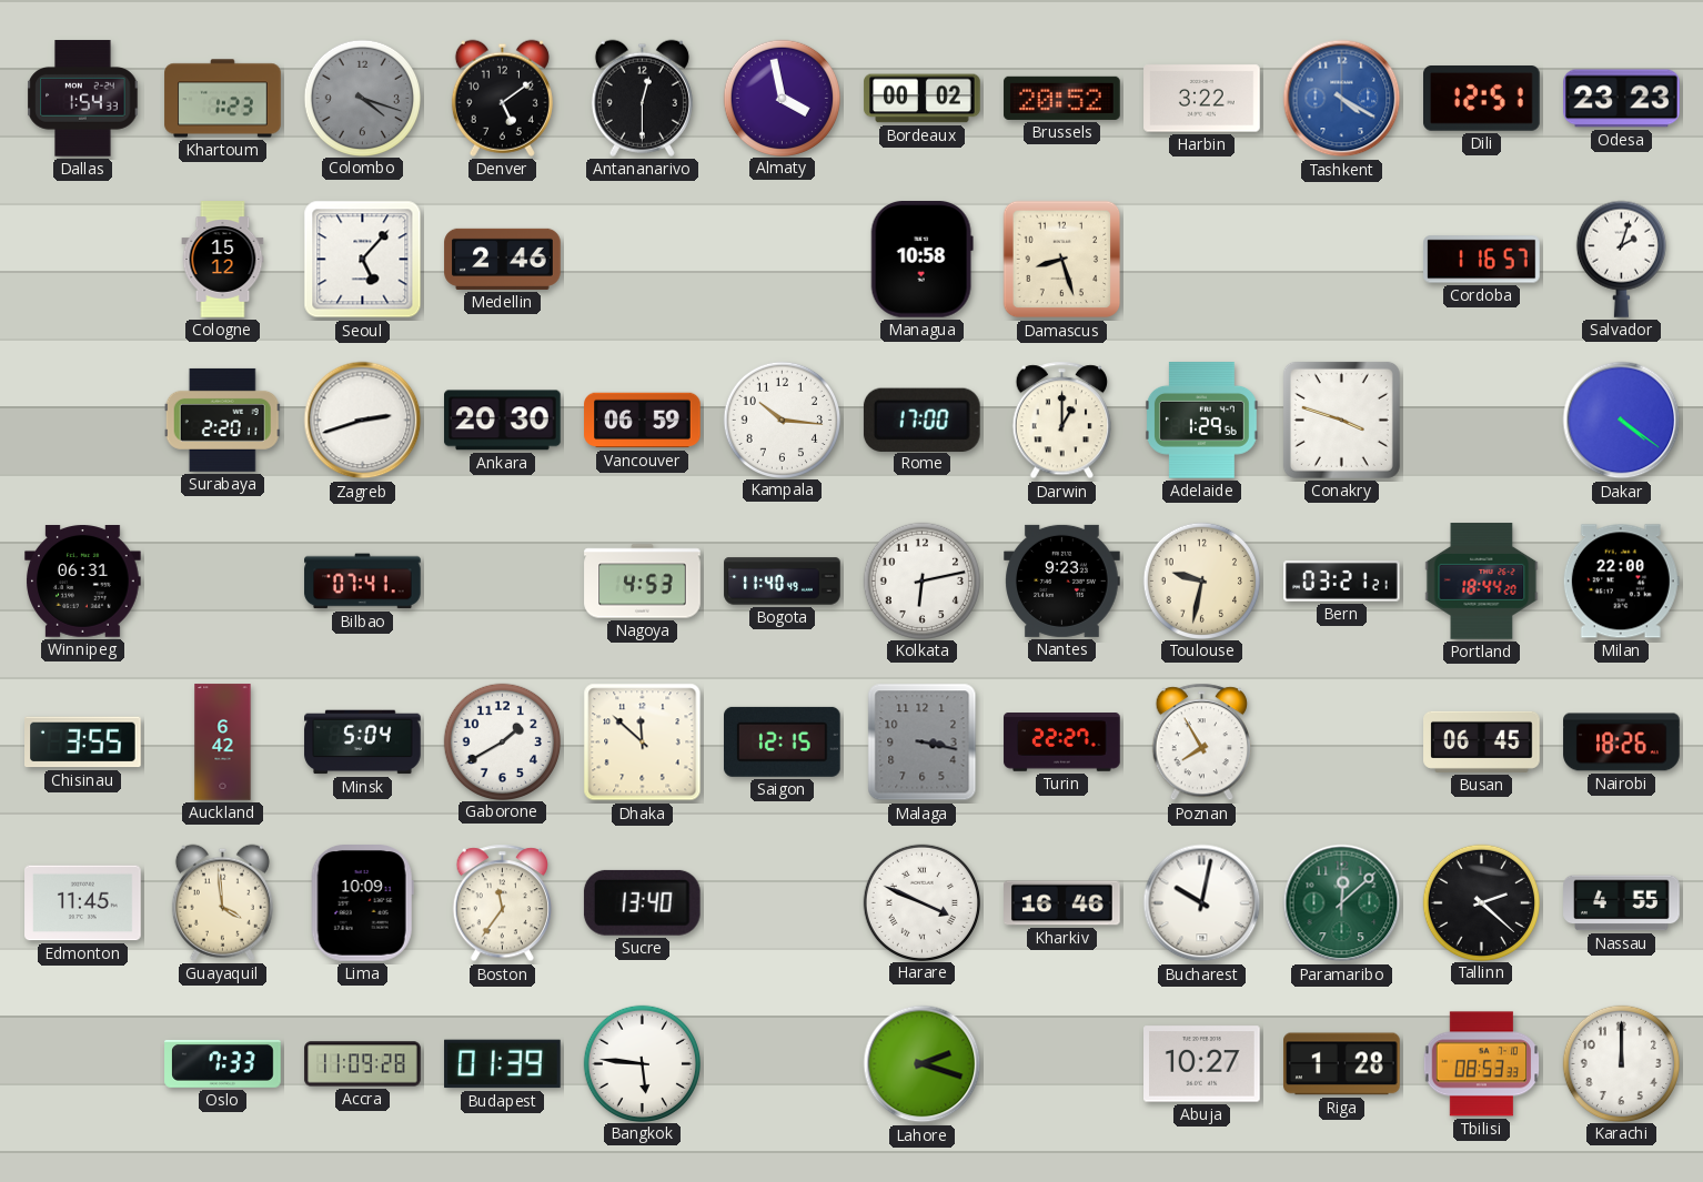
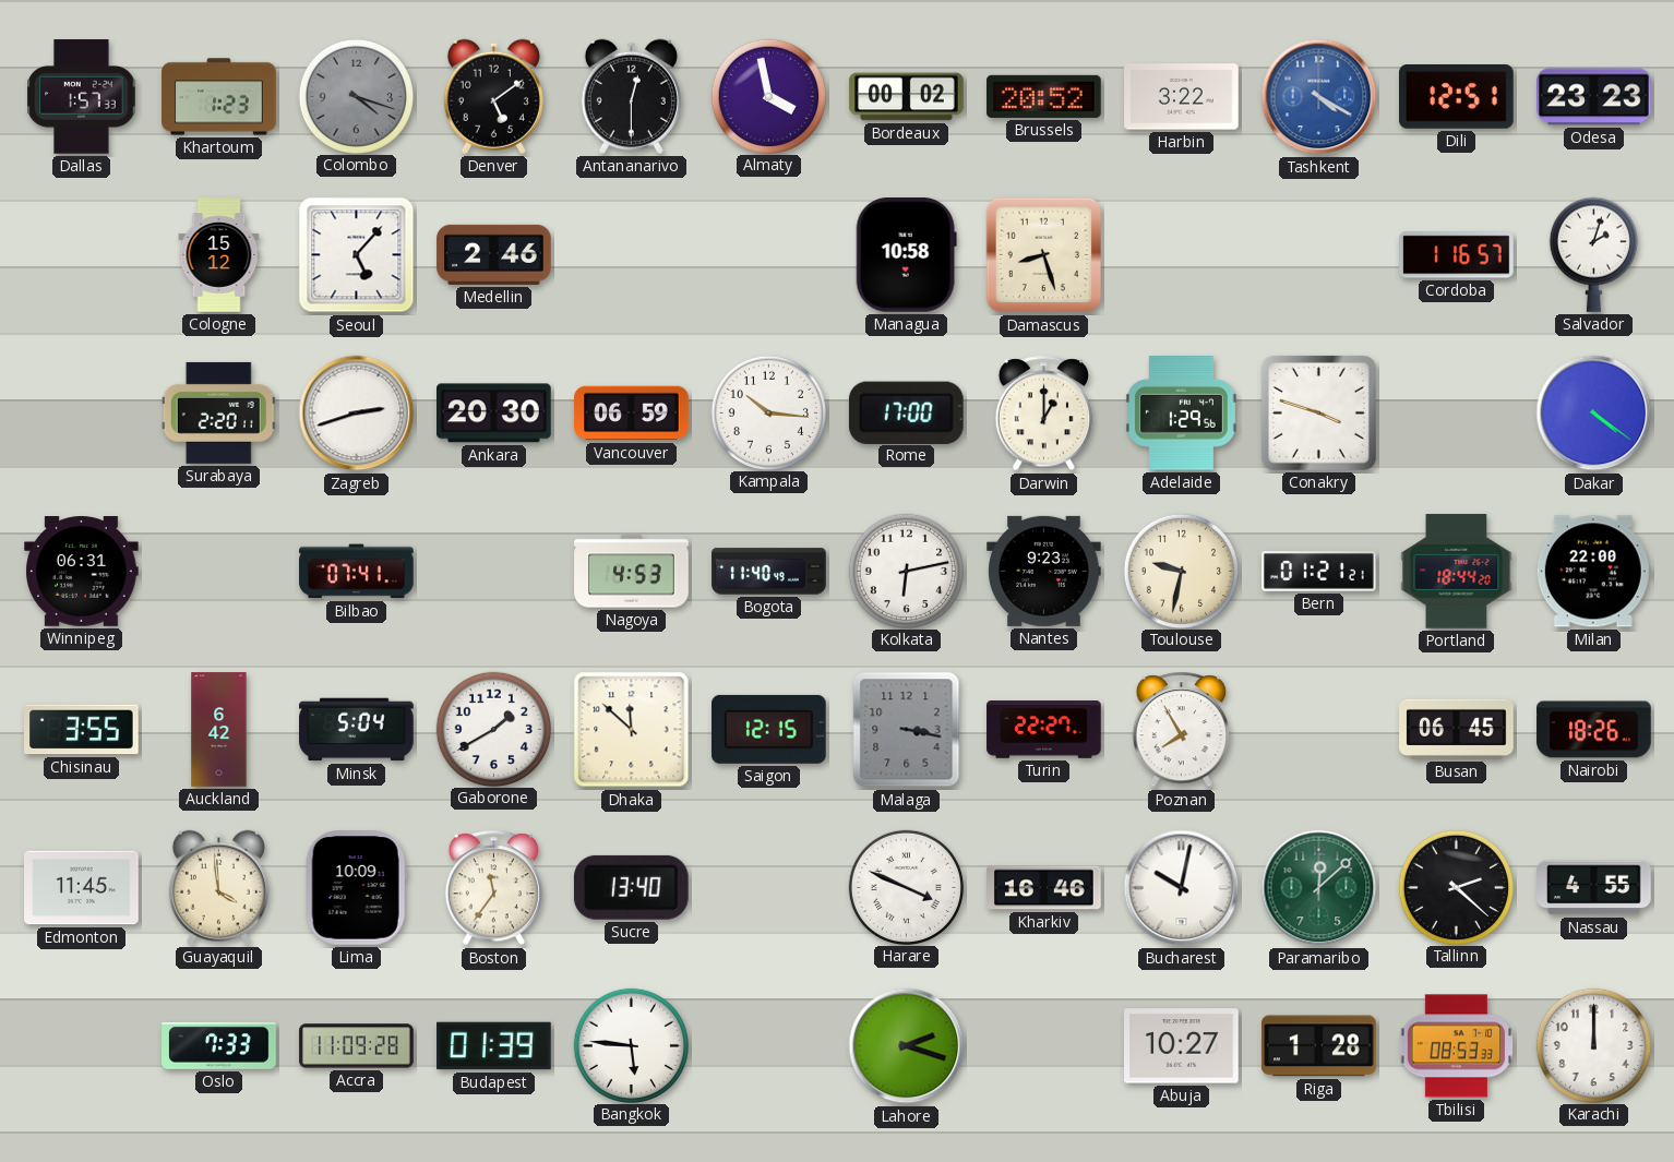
Dallas: 1:54 -> 1:57
Bern: 03:21 -> 01:21
